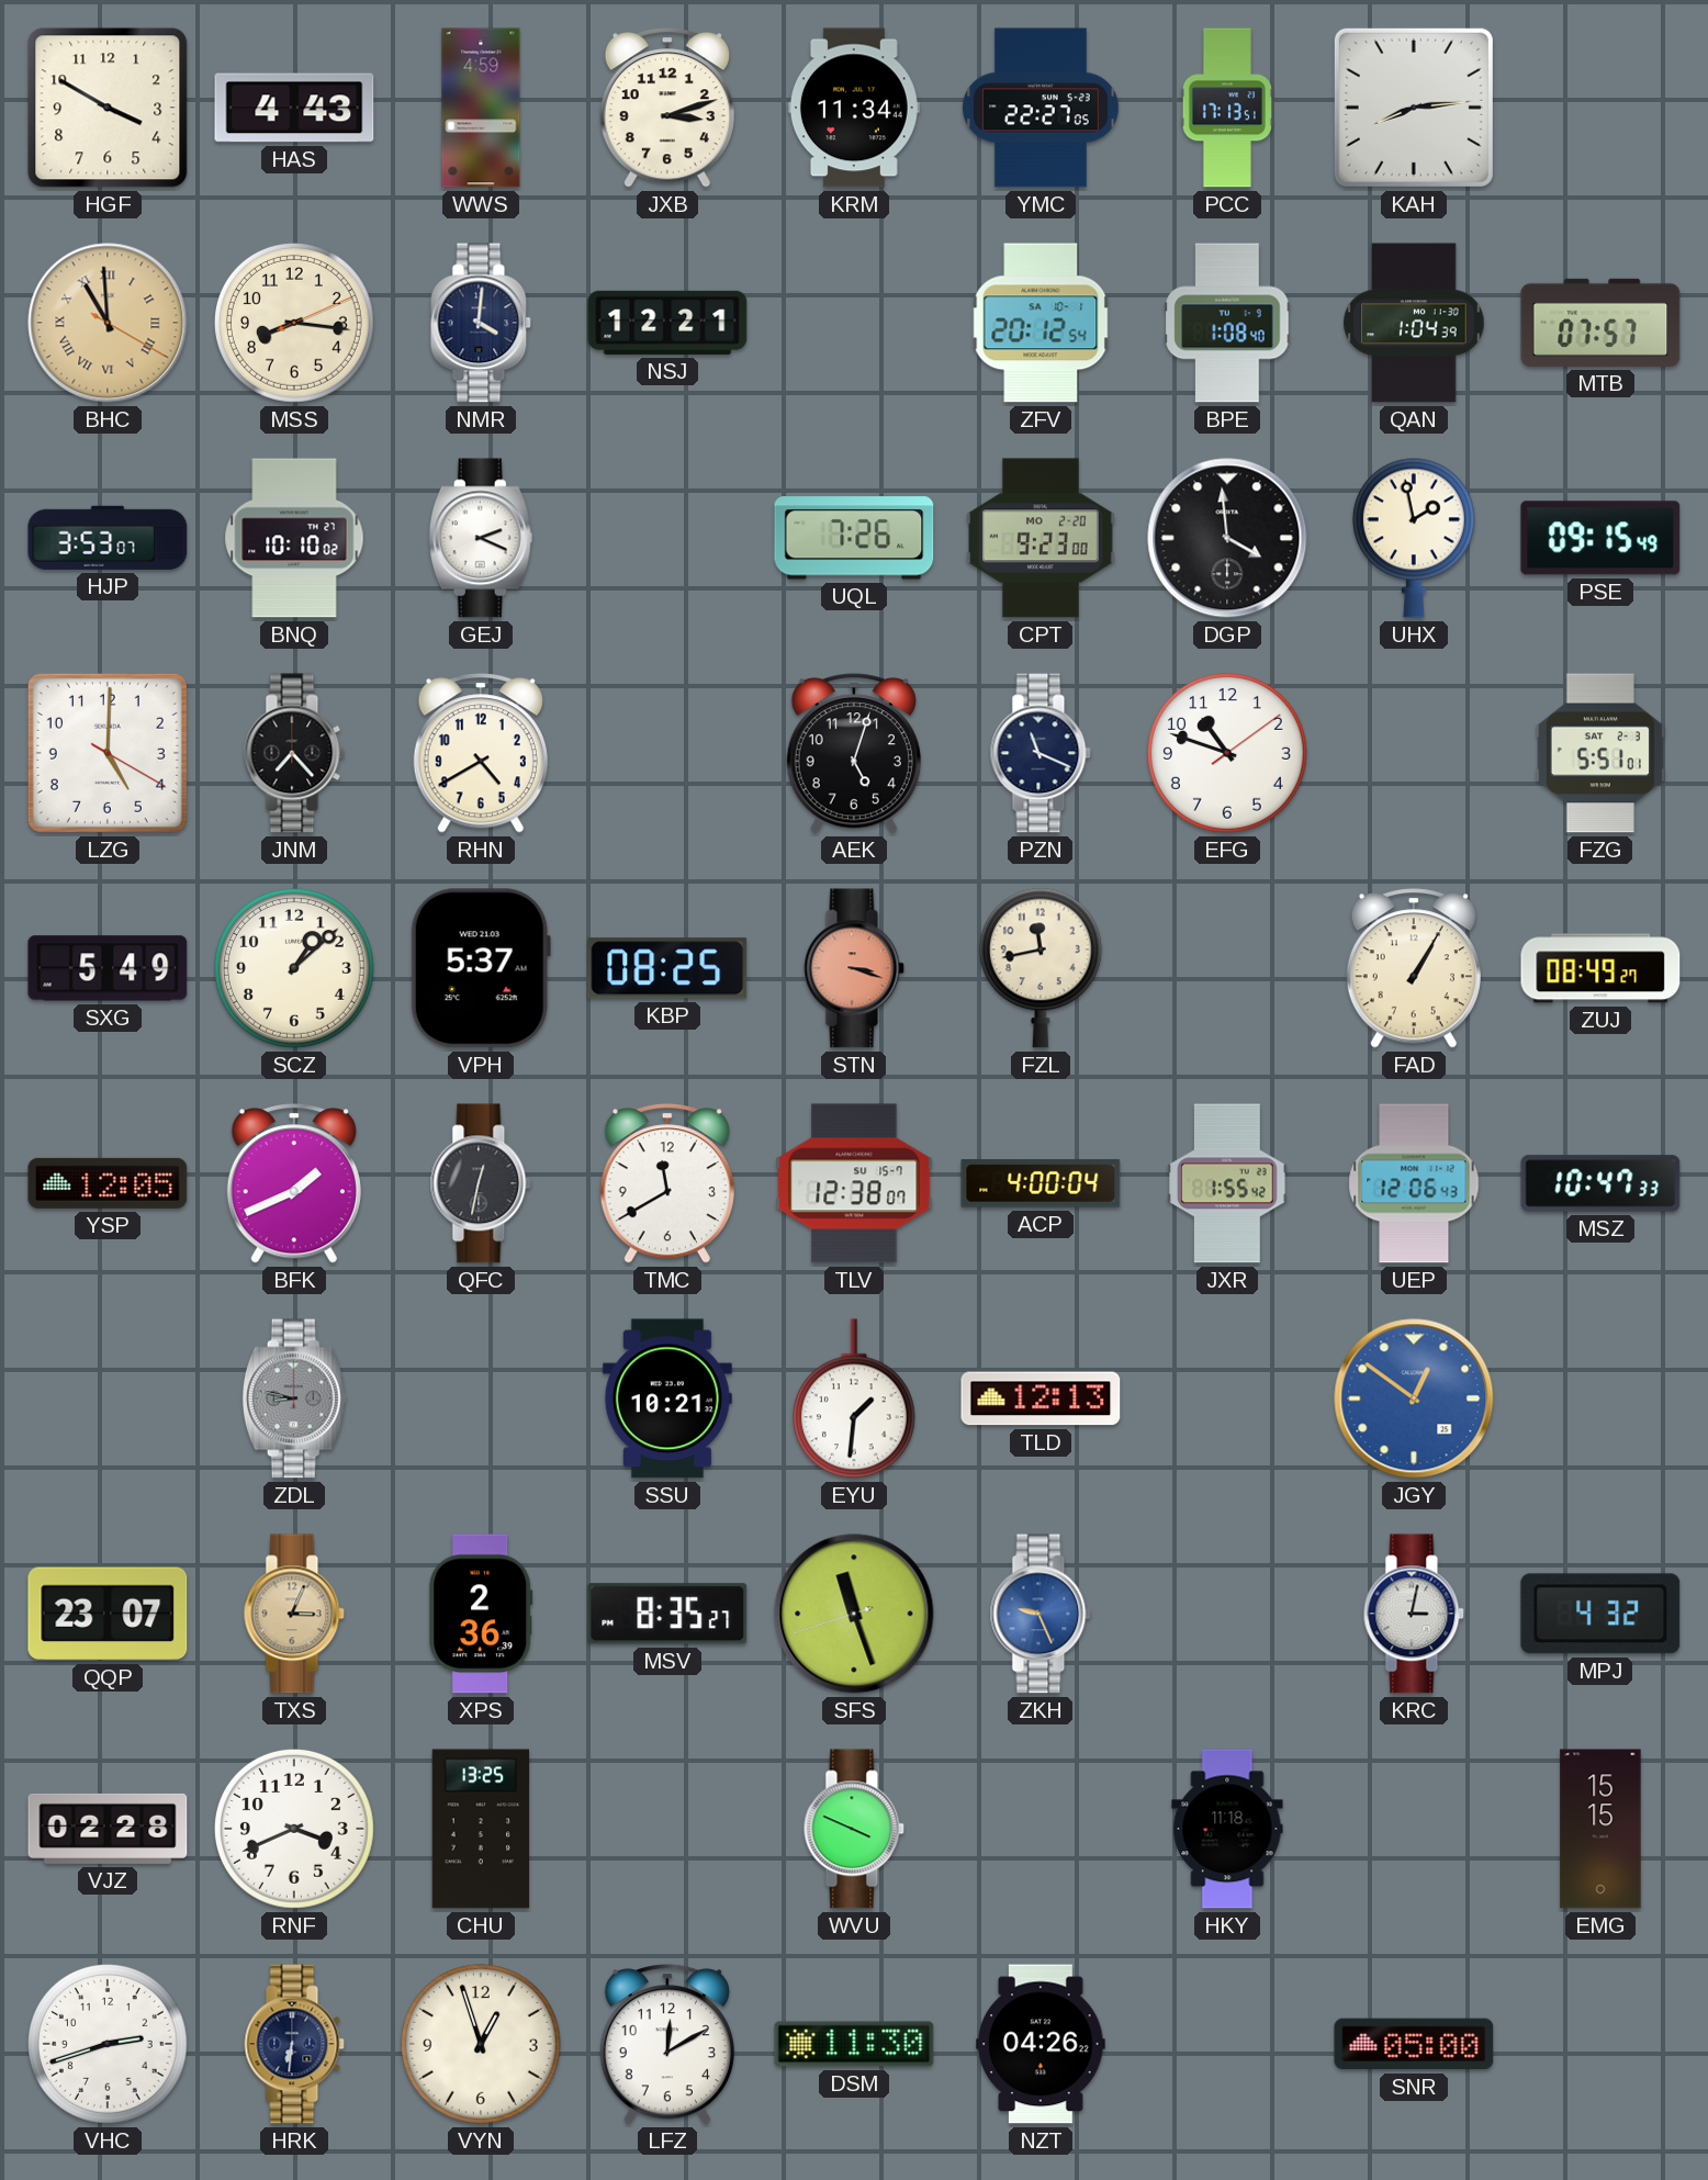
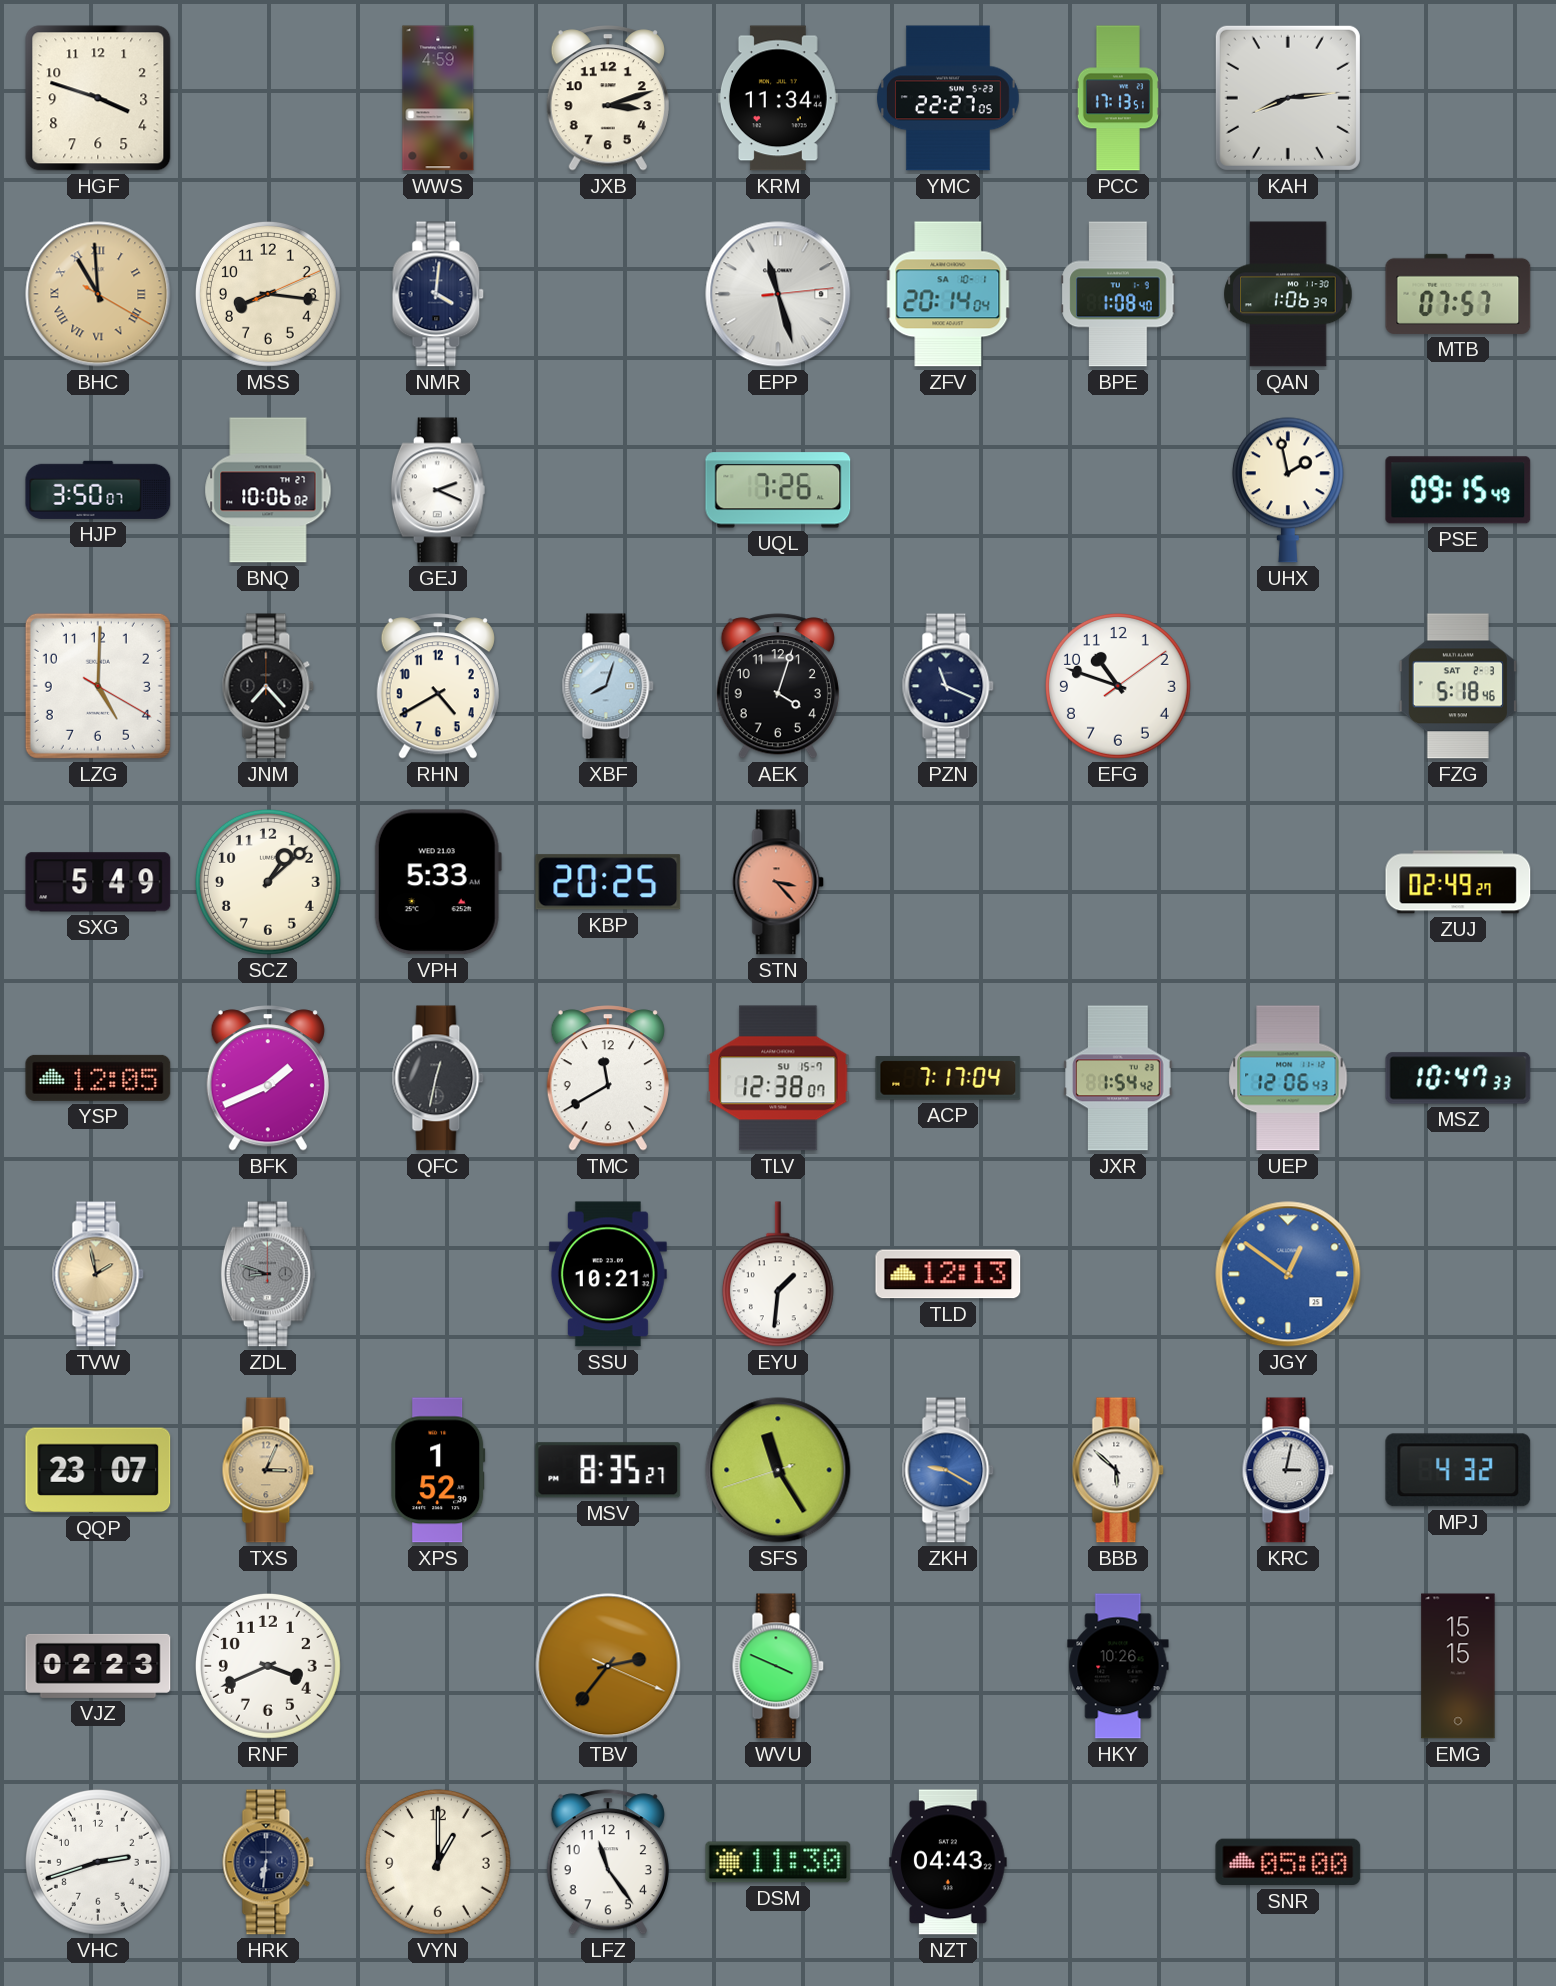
HGF: 3:50 -> 3:48
HAS: 4:43 -> none
NSJ: 12:21 -> none
EPP: none -> 11:27
ZFV: 20:12 -> 20:14
QAN: 1:04 -> 1:06
HJP: 3:53 -> 3:50
BNQ: 10:10 -> 10:06
CPT: 9:23 -> none
DGP: 3:59 -> none
XBF: none -> 8:03
AEK: 5:03 -> 4:03
FZG: 5:51 -> 5:18
VPH: 5:37 -> 5:33
KBP: 08:25 -> 20:25
STN: 3:18 -> 3:23
FZL: 11:43 -> none
FAD: 1:05 -> none
ZUJ: 08:49 -> 02:49
ACP: 4:00 -> 7:17
JXR: 1:55 -> 1:54
TVW: none -> 1:58
ZDL: 8:47 -> 8:48
XPS: 2:36 -> 1:52
SFS: 11:26 -> 11:24
ZKH: 9:26 -> 9:20
BBB: none -> 5:52
VJZ: 02:28 -> 02:23
CHU: 13:25 -> none
TBV: none -> 2:36
HKY: 11:18 -> 10:26
VYN: 12:57 -> 1:00
LFZ: 12:10 -> 11:24
NZT: 04:26 -> 04:43
